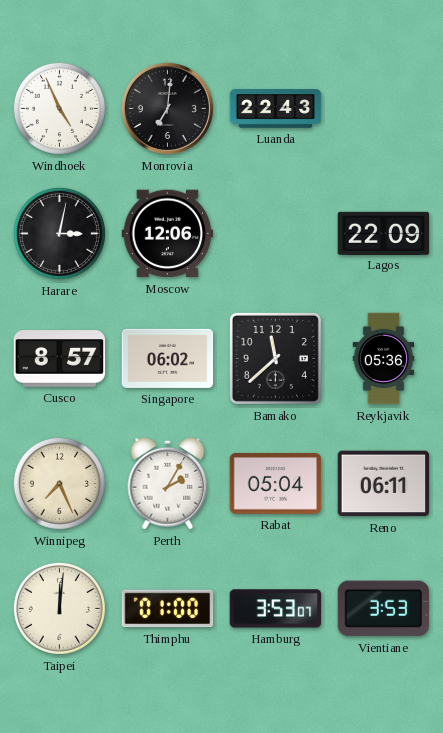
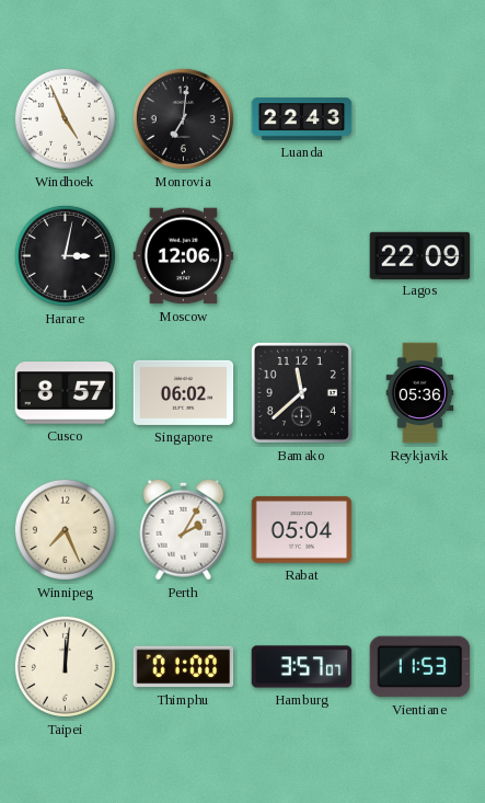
Reno: 06:11 -> none
Hamburg: 3:53 -> 3:57
Vientiane: 3:53 -> 11:53
